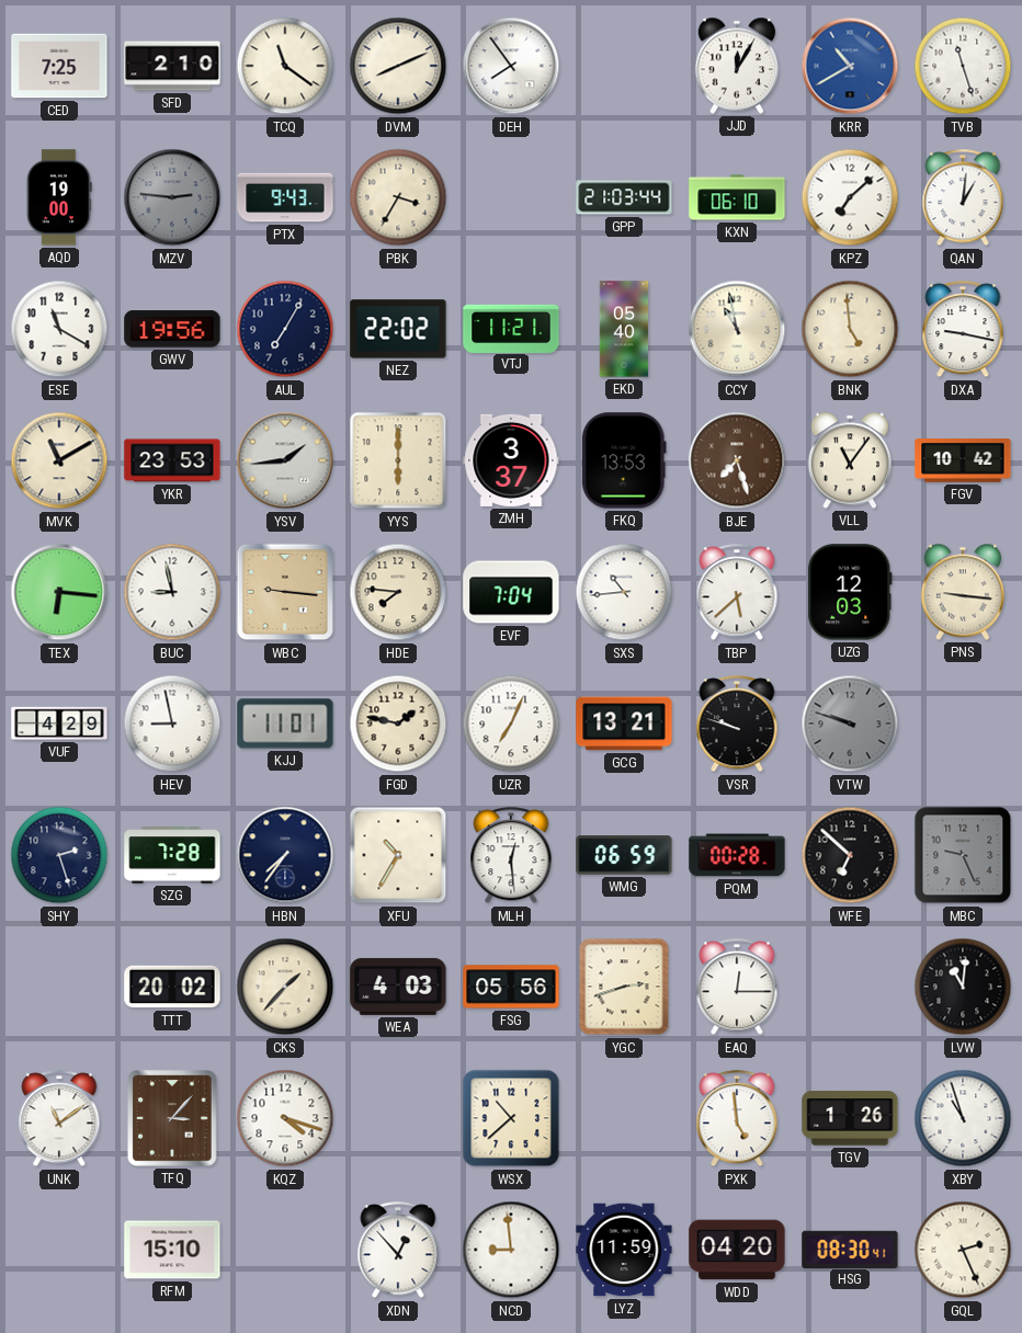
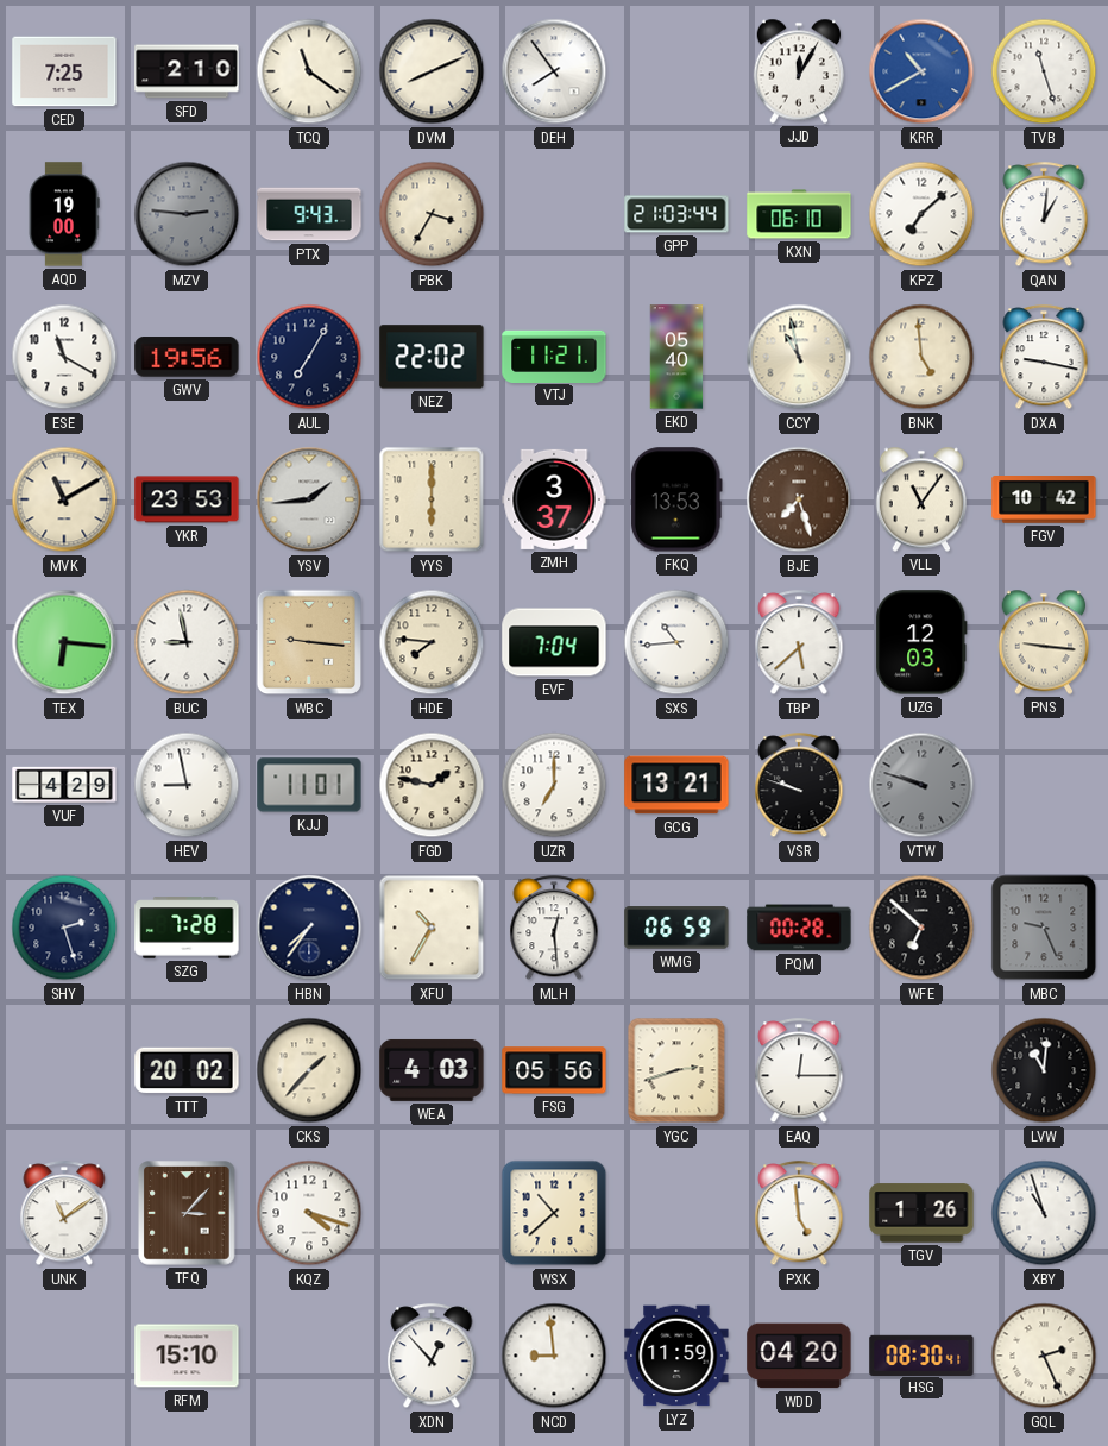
UZR: 7:04 -> 7:00
